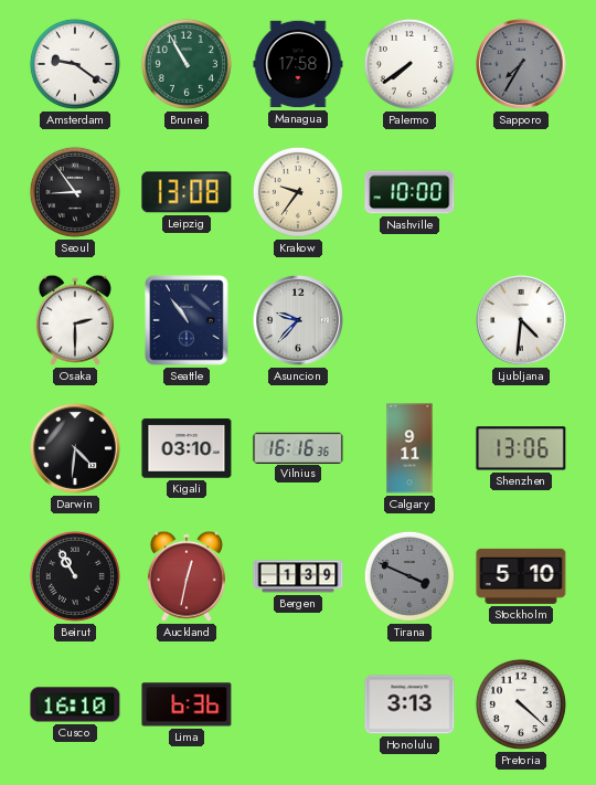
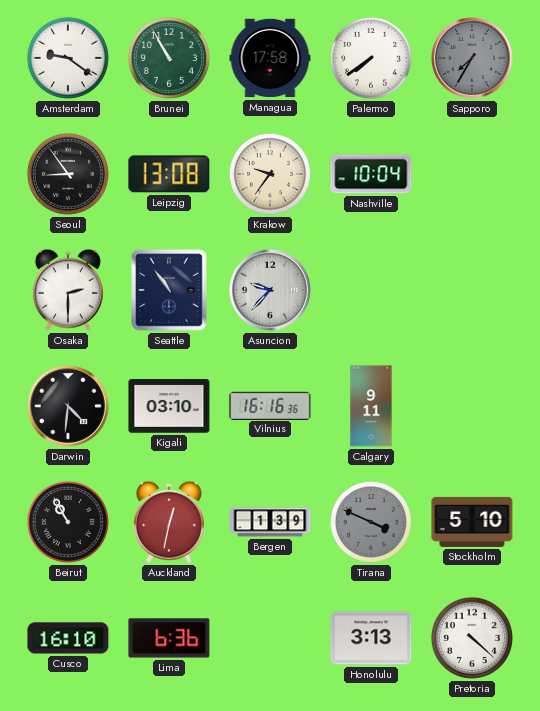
Nashville: 10:00 -> 10:04
Ljubljana: 4:31 -> none
Shenzhen: 13:06 -> none
